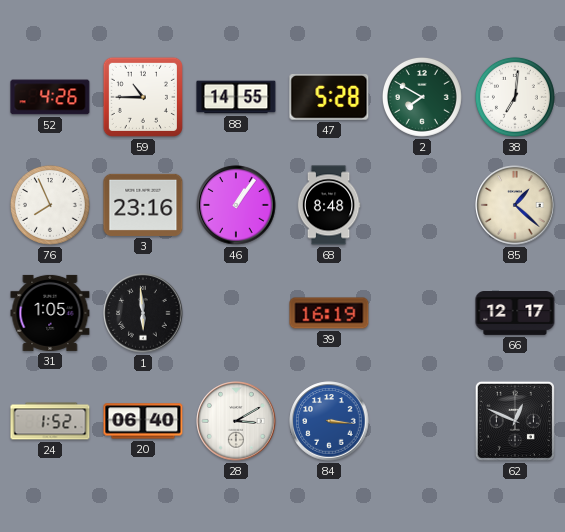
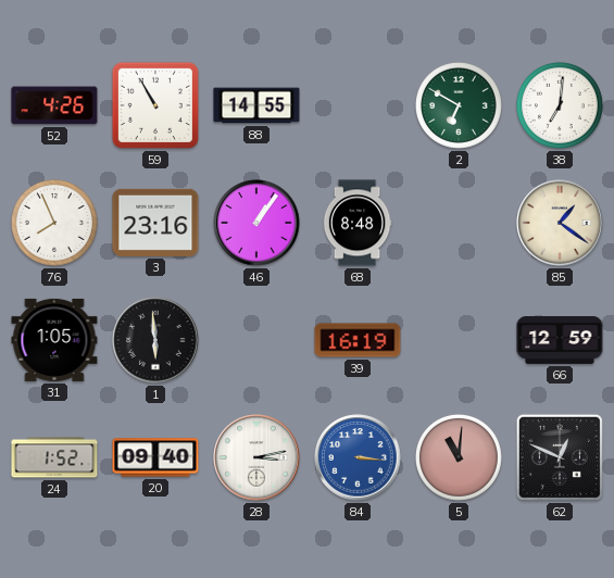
59: 10:45 -> 10:55
47: 5:28 -> none
2: 7:50 -> 6:50
85: 1:22 -> 1:21
66: 12:17 -> 12:59
20: 06:40 -> 09:40
28: 3:10 -> 3:13
5: none -> 11:01
